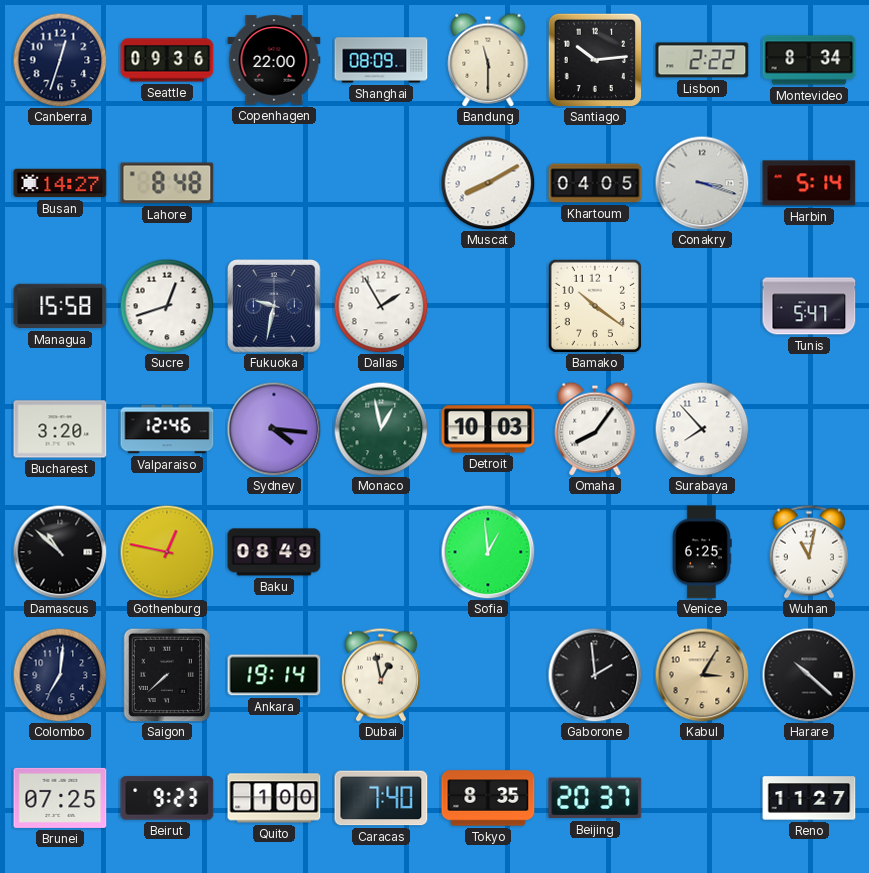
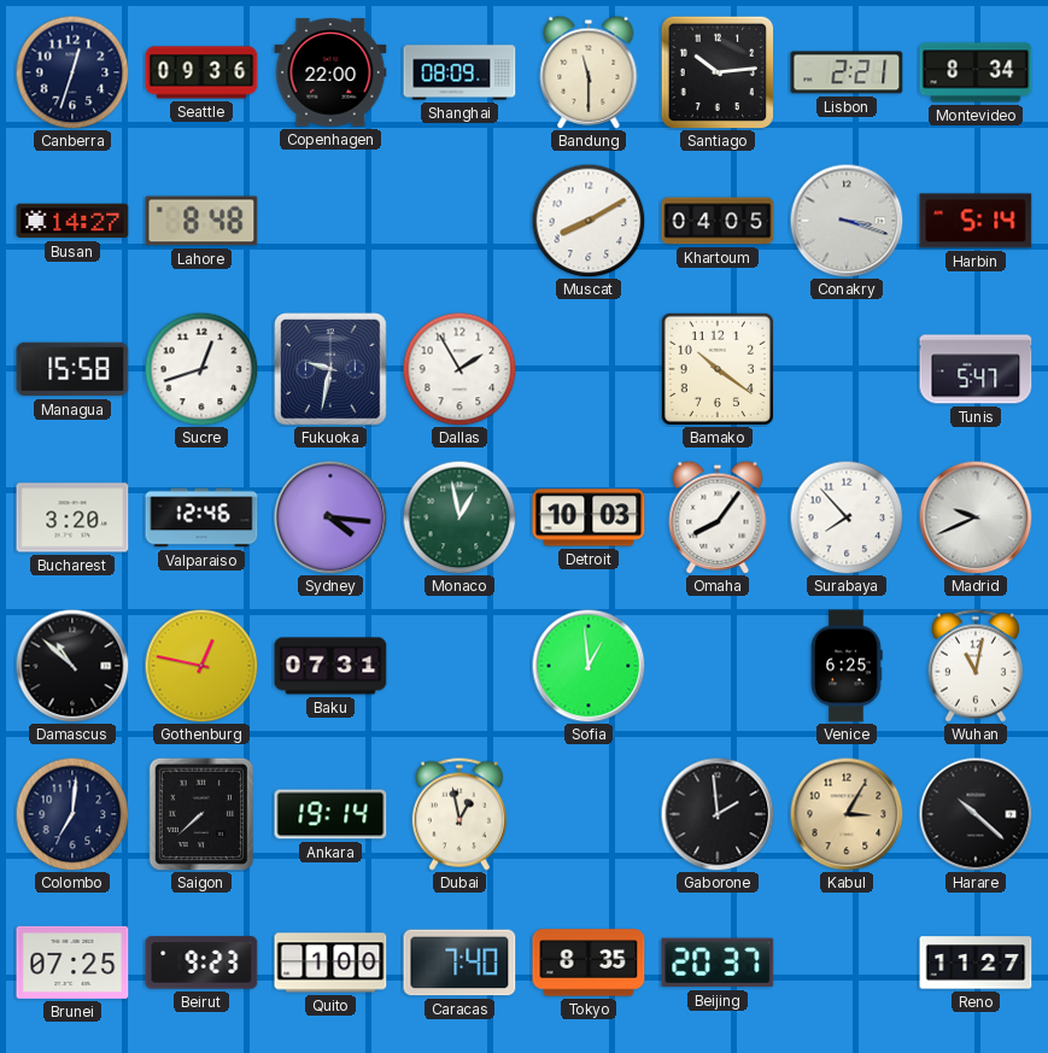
Lisbon: 2:22 -> 2:21
Madrid: none -> 9:41
Baku: 08:49 -> 07:31
